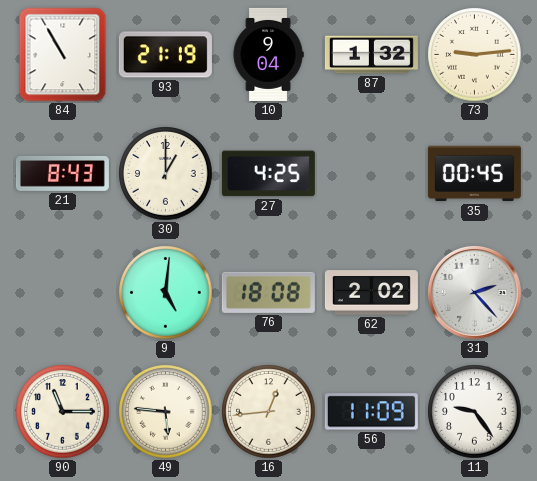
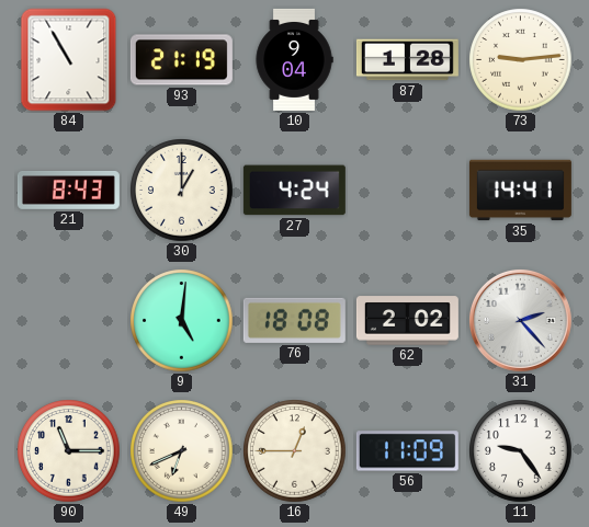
87: 1:32 -> 1:28
27: 4:25 -> 4:24
35: 00:45 -> 14:41
49: 5:46 -> 6:41
16: 12:44 -> 12:45
